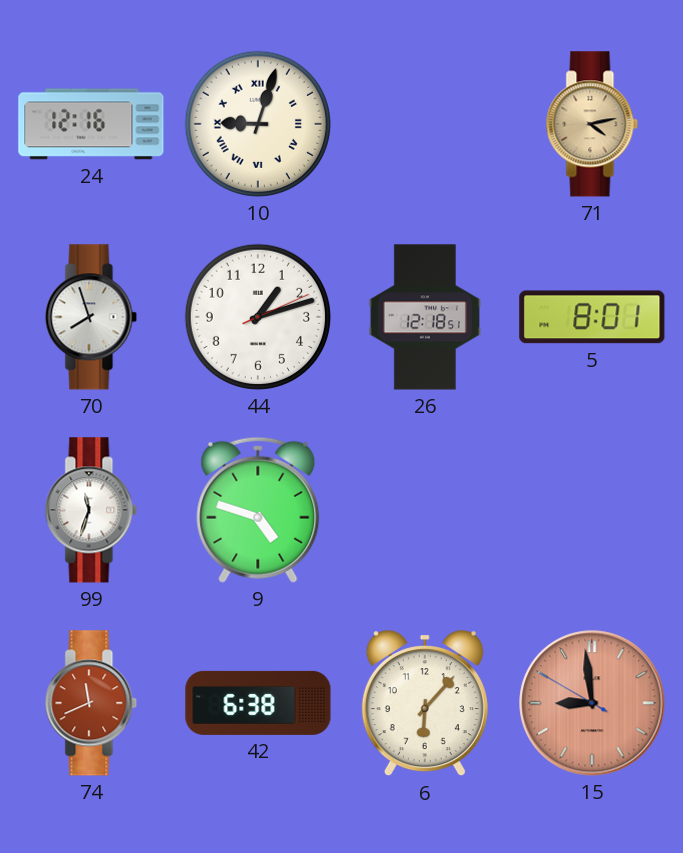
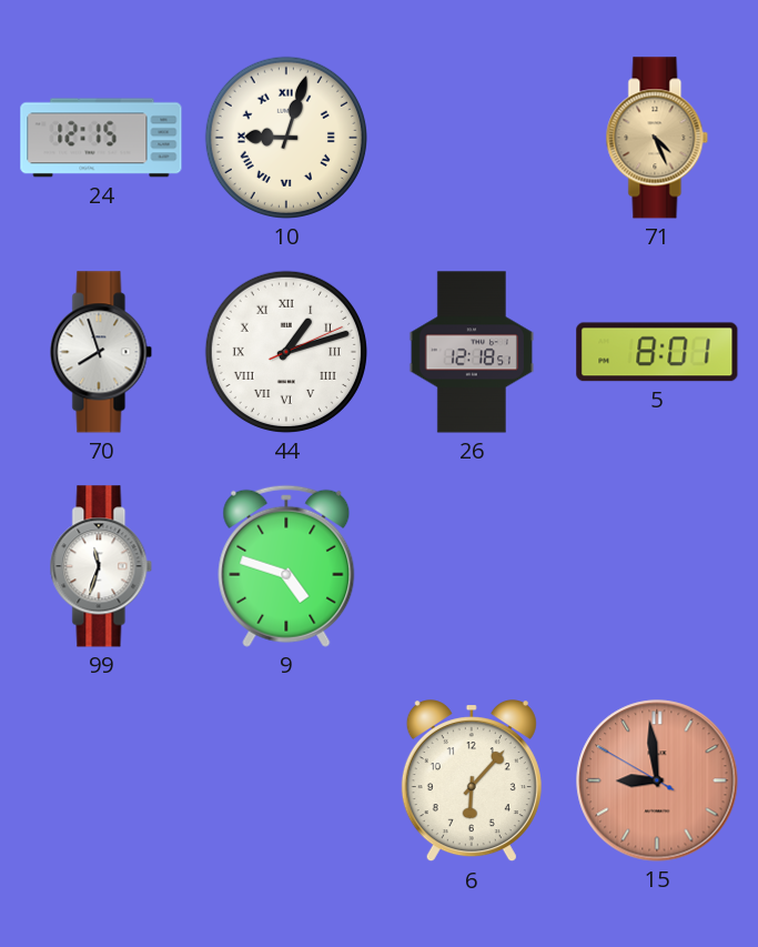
24: 12:16 -> 12:15
71: 4:13 -> 4:26
44 numerals: Arabic -> Roman
74: 11:41 -> none
42: 6:38 -> none
